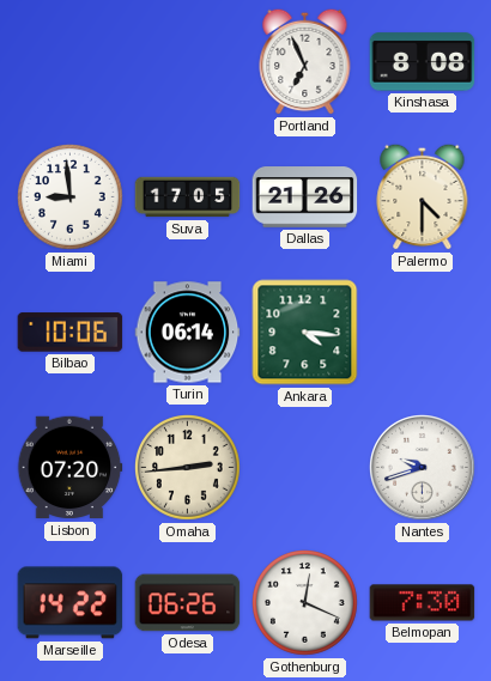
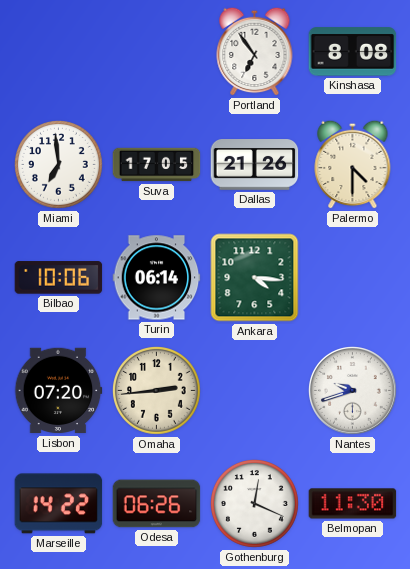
Portland: 6:56 -> 6:54
Miami: 8:59 -> 6:59
Belmopan: 7:30 -> 11:30
